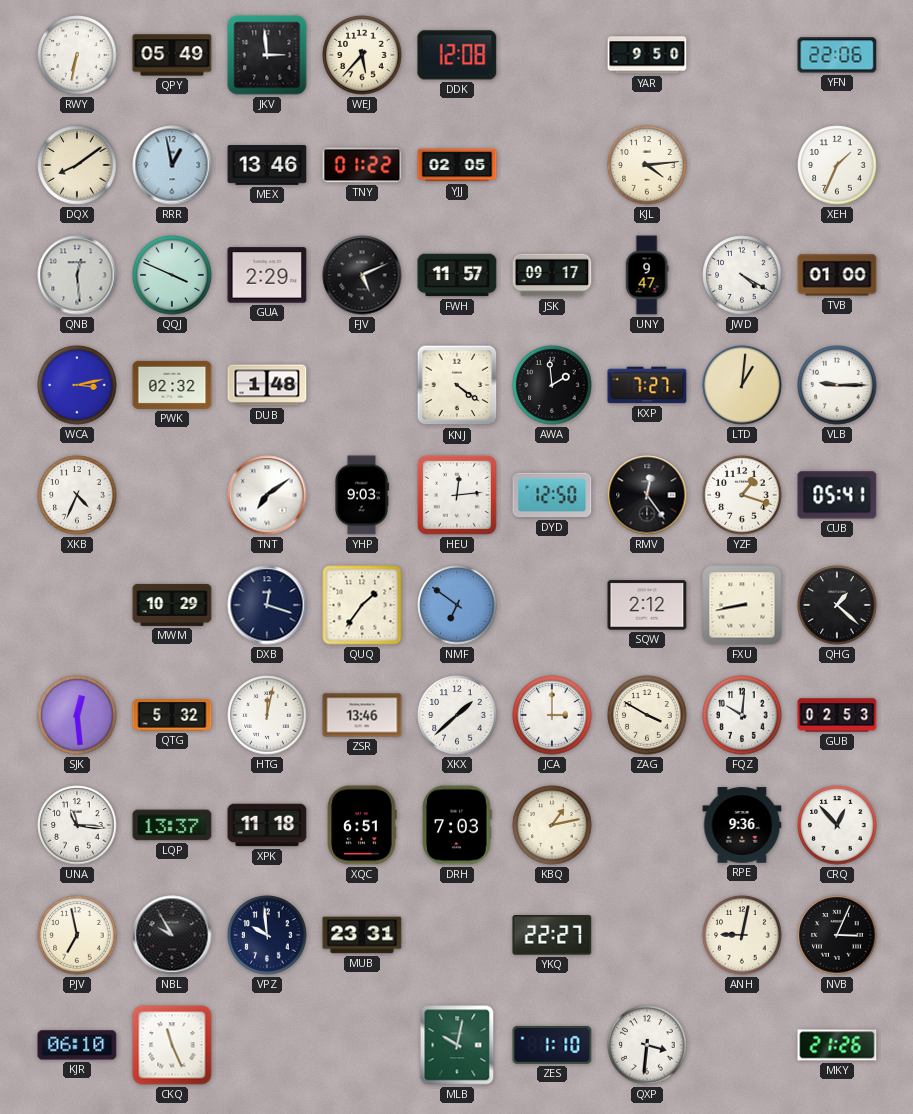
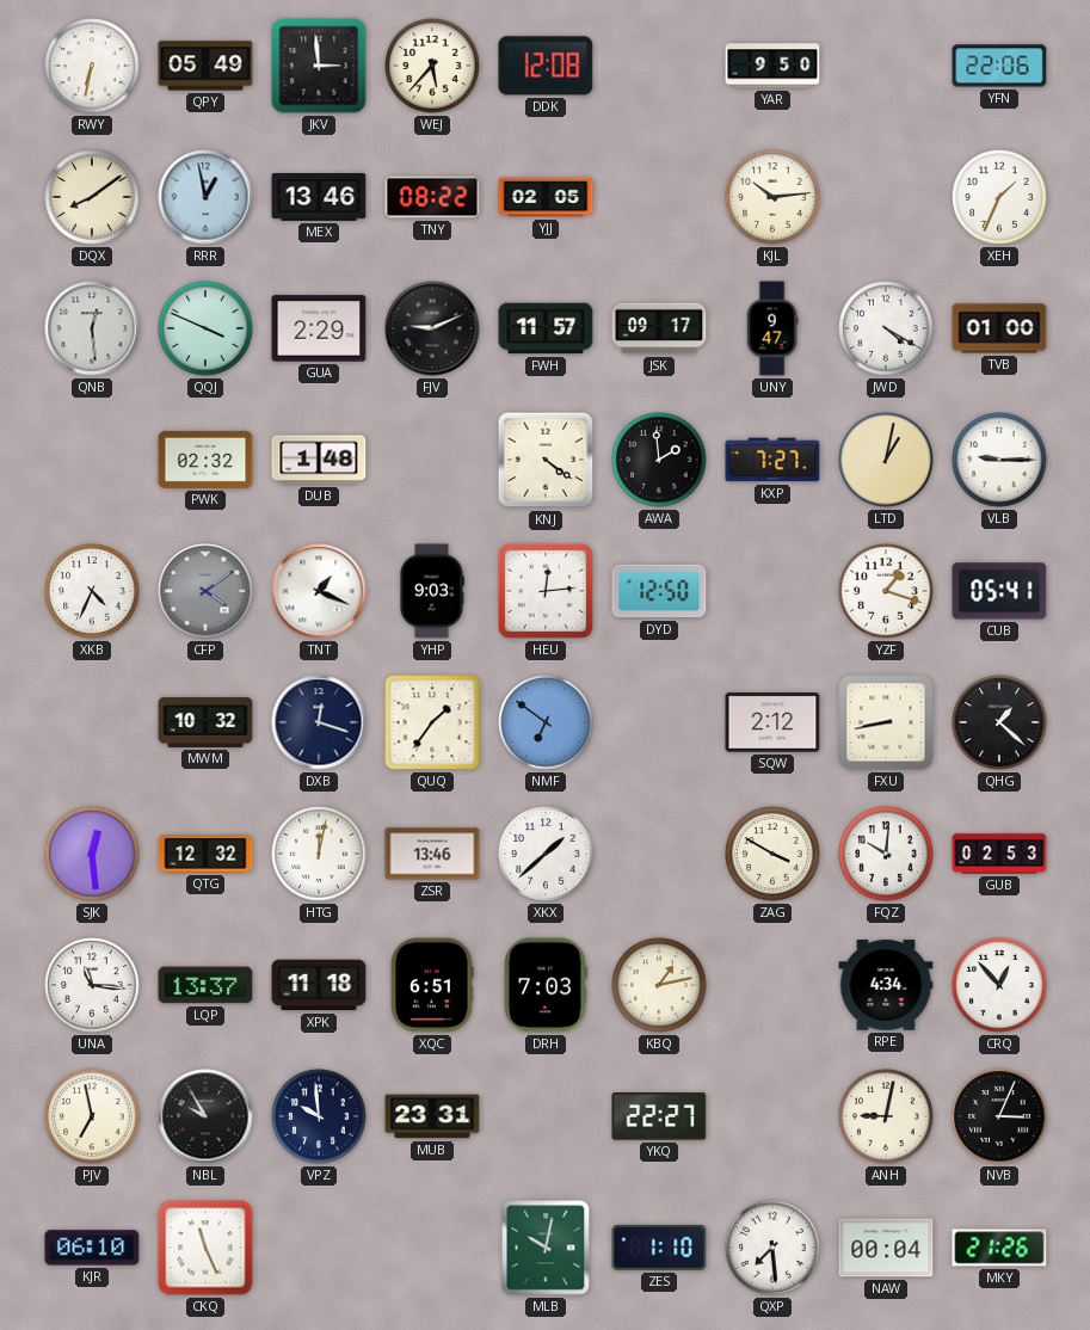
TNY: 01:22 -> 08:22
KJL: 4:14 -> 10:14
FJV: 5:11 -> 9:11
WCA: 3:13 -> none
LTD: 1:01 -> 1:02
CFP: none -> 4:09
TNT: 7:09 -> 1:19
RMV: 12:24 -> none
MWM: 10:29 -> 10:32
QTG: 5:32 -> 12:32
JCA: 3:00 -> none
RPE: 9:36 -> 4:34
QXP: 3:31 -> 7:29
NAW: none -> 00:04
